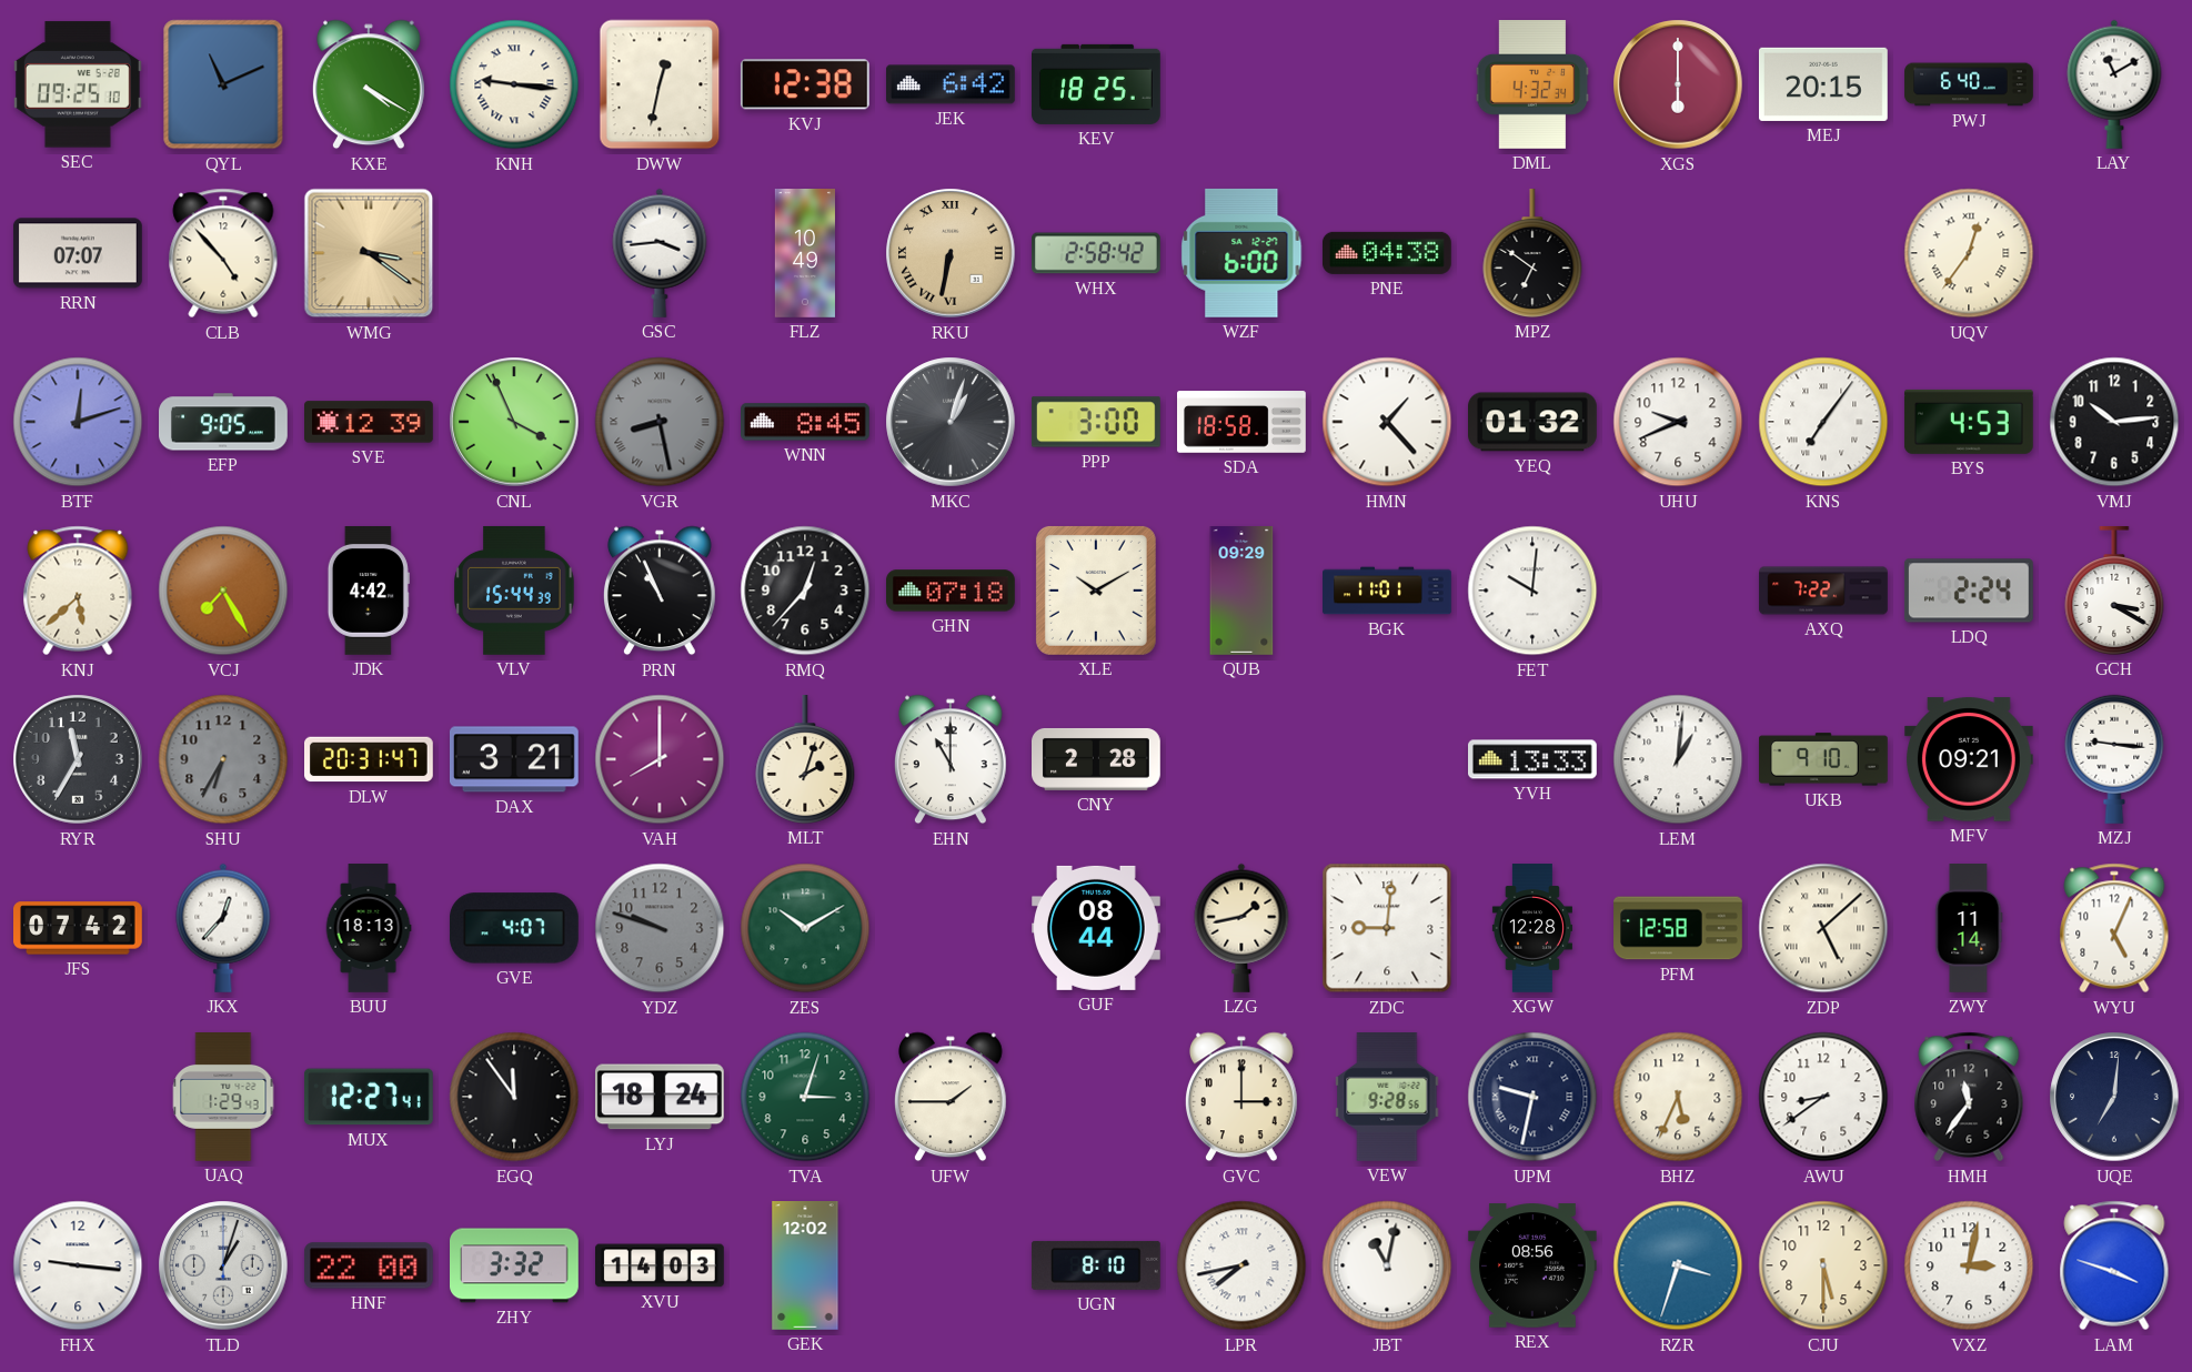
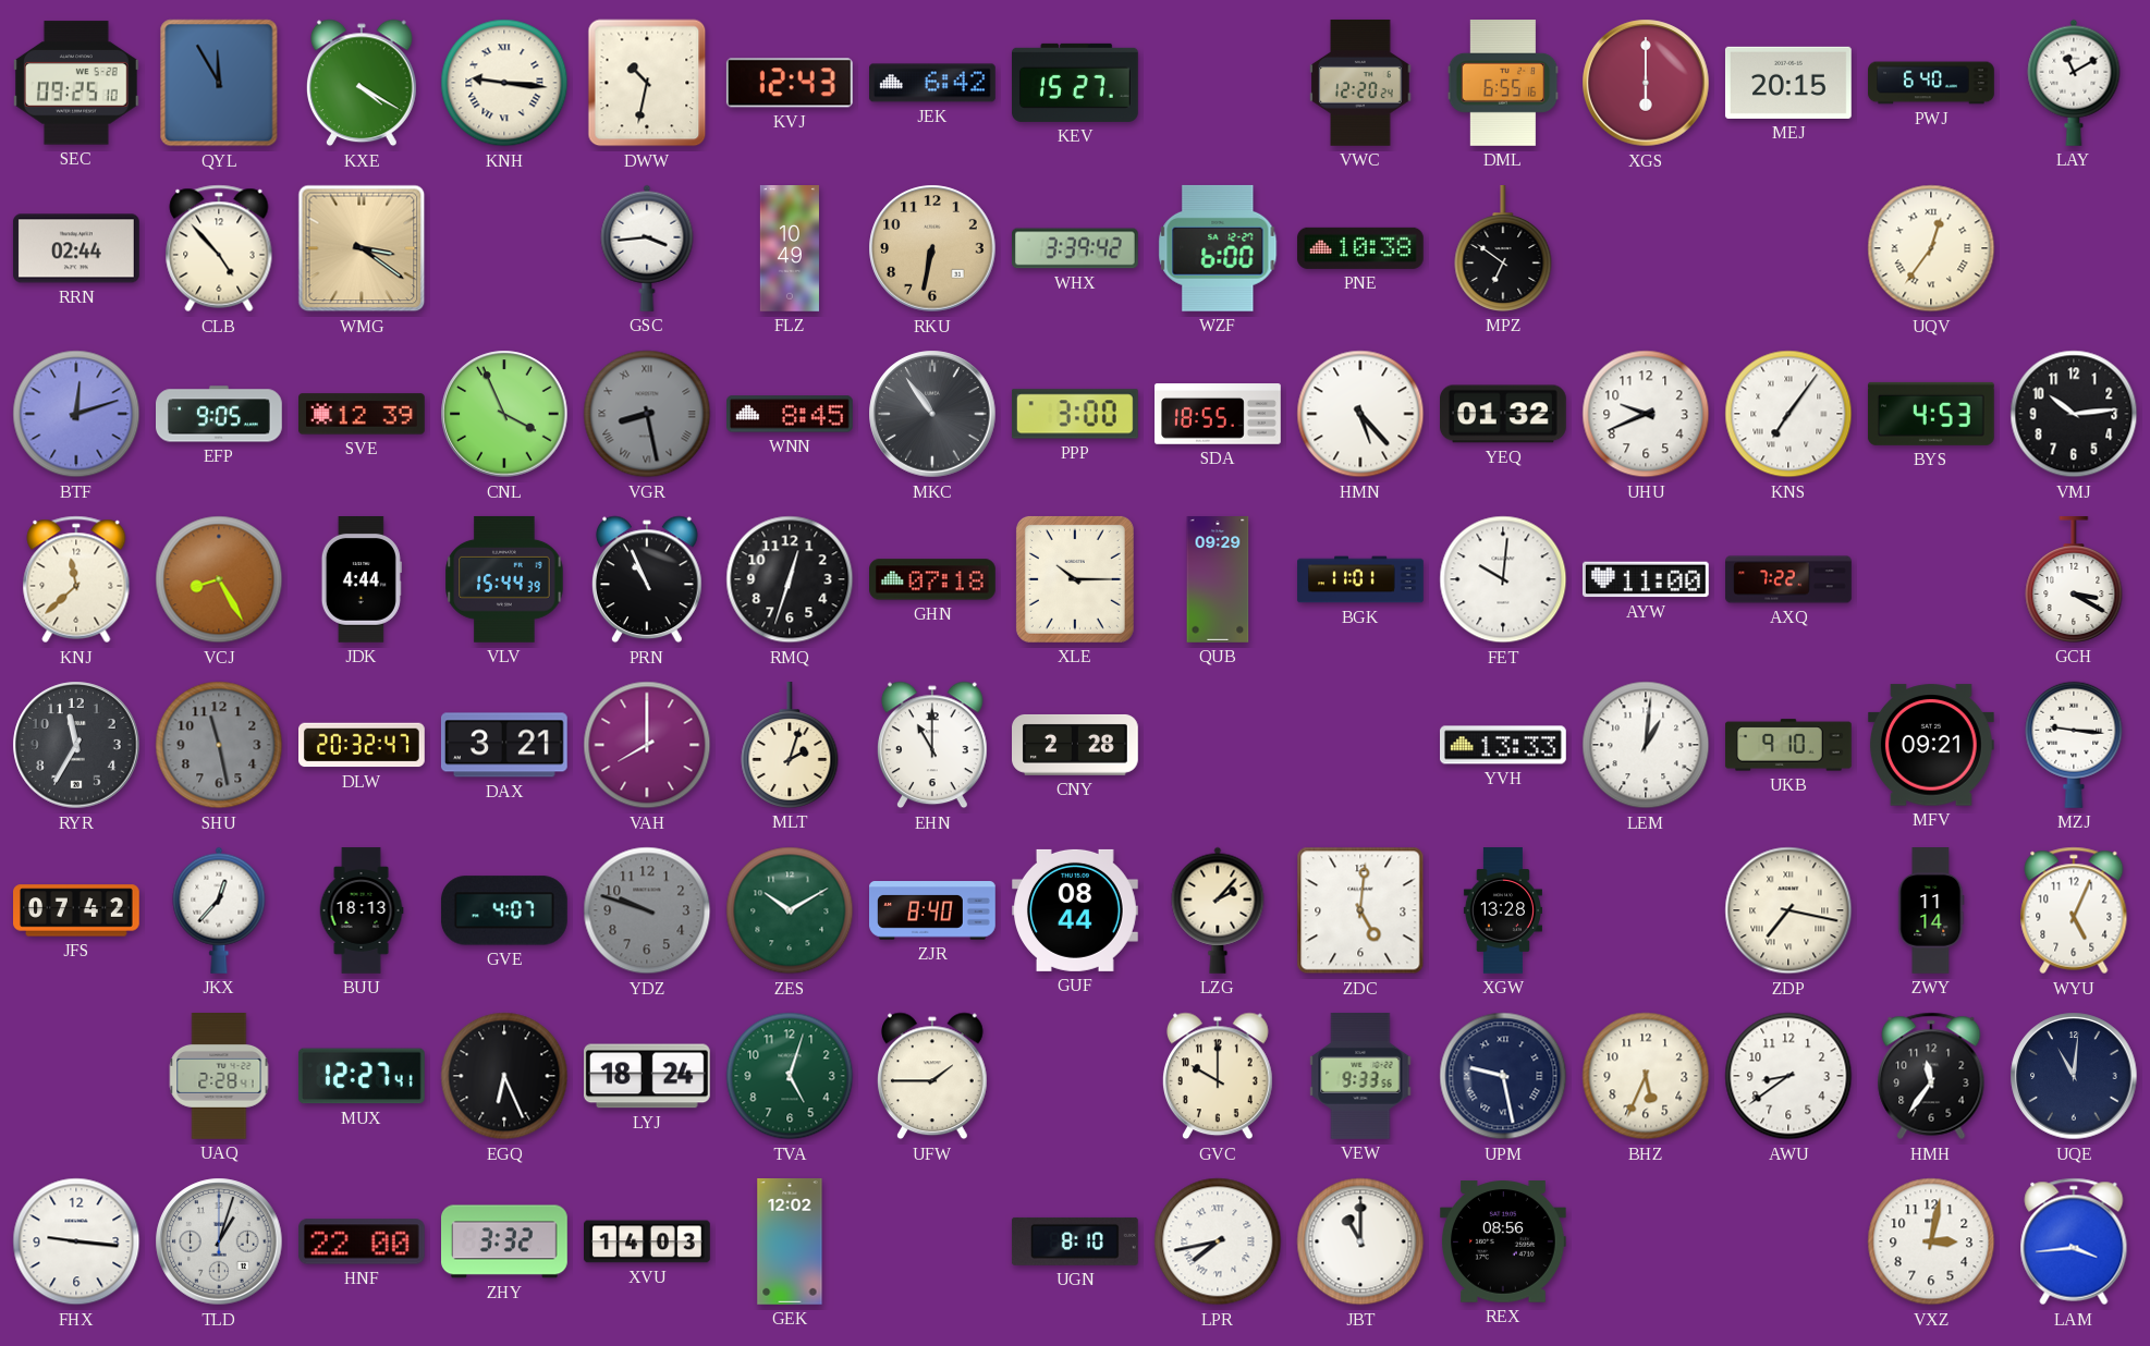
QYL: 11:11 -> 11:55
DWW: 12:32 -> 10:32
KVJ: 12:38 -> 12:43
KEV: 18:25 -> 15:27
VWC: none -> 12:20
DML: 4:32 -> 6:55
RRN: 07:07 -> 02:44
RKU numerals: Roman -> Arabic
WHX: 2:58 -> 3:39
PNE: 04:38 -> 10:38
MKC: 1:03 -> 10:54
SDA: 18:58 -> 18:55
HMN: 1:23 -> 5:23
KNJ: 5:38 -> 11:38
VCJ: 7:25 -> 8:25
JDK: 4:42 -> 4:44
RMQ: 12:37 -> 12:33
XLE: 10:10 -> 10:15
AYW: none -> 11:00
LDQ: 2:24 -> none
SHU: 6:35 -> 11:28
DLW: 20:31 -> 20:32
ZJR: none -> 8:40
LZG: 1:43 -> 2:07
ZDC: 9:01 -> 5:01
XGW: 12:28 -> 13:28
PFM: 12:58 -> none
ZDP: 5:08 -> 7:17
UAQ: 1:29 -> 2:28
EGQ: 11:54 -> 6:26
TVA: 3:03 -> 5:03
GVC: 3:00 -> 10:00
VEW: 9:28 -> 9:33
UPM: 9:32 -> 9:28
UQE: 7:01 -> 11:01
JBT: 11:02 -> 11:00
RZR: 3:33 -> none
CJU: 5:30 -> none
LAM: 3:48 -> 3:44
